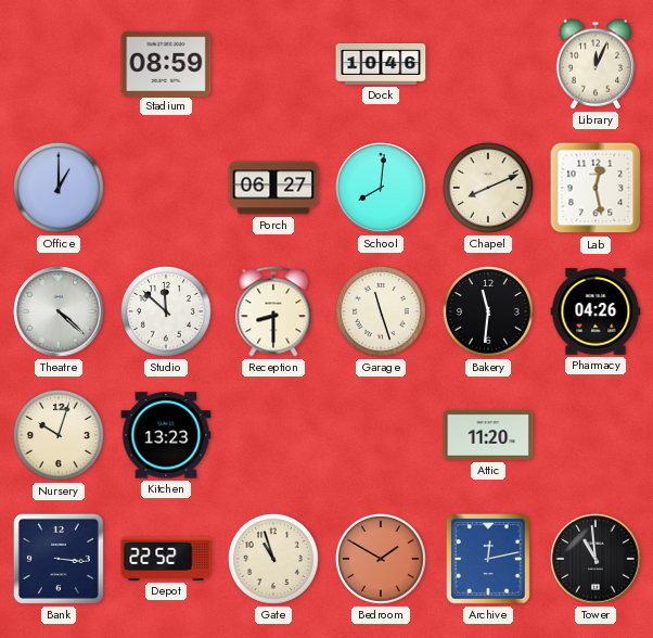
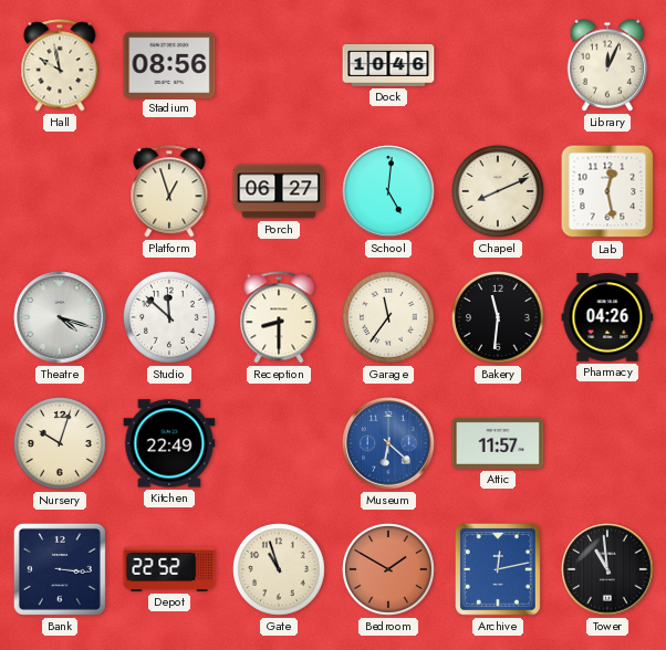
Hall: none -> 9:58
Stadium: 08:59 -> 08:56
Office: 1:00 -> none
Platform: none -> 12:57
School: 8:01 -> 5:01
Theatre: 4:22 -> 4:18
Garage: 11:27 -> 11:36
Kitchen: 13:23 -> 22:49
Museum: none -> 6:22
Attic: 11:20 -> 11:57
